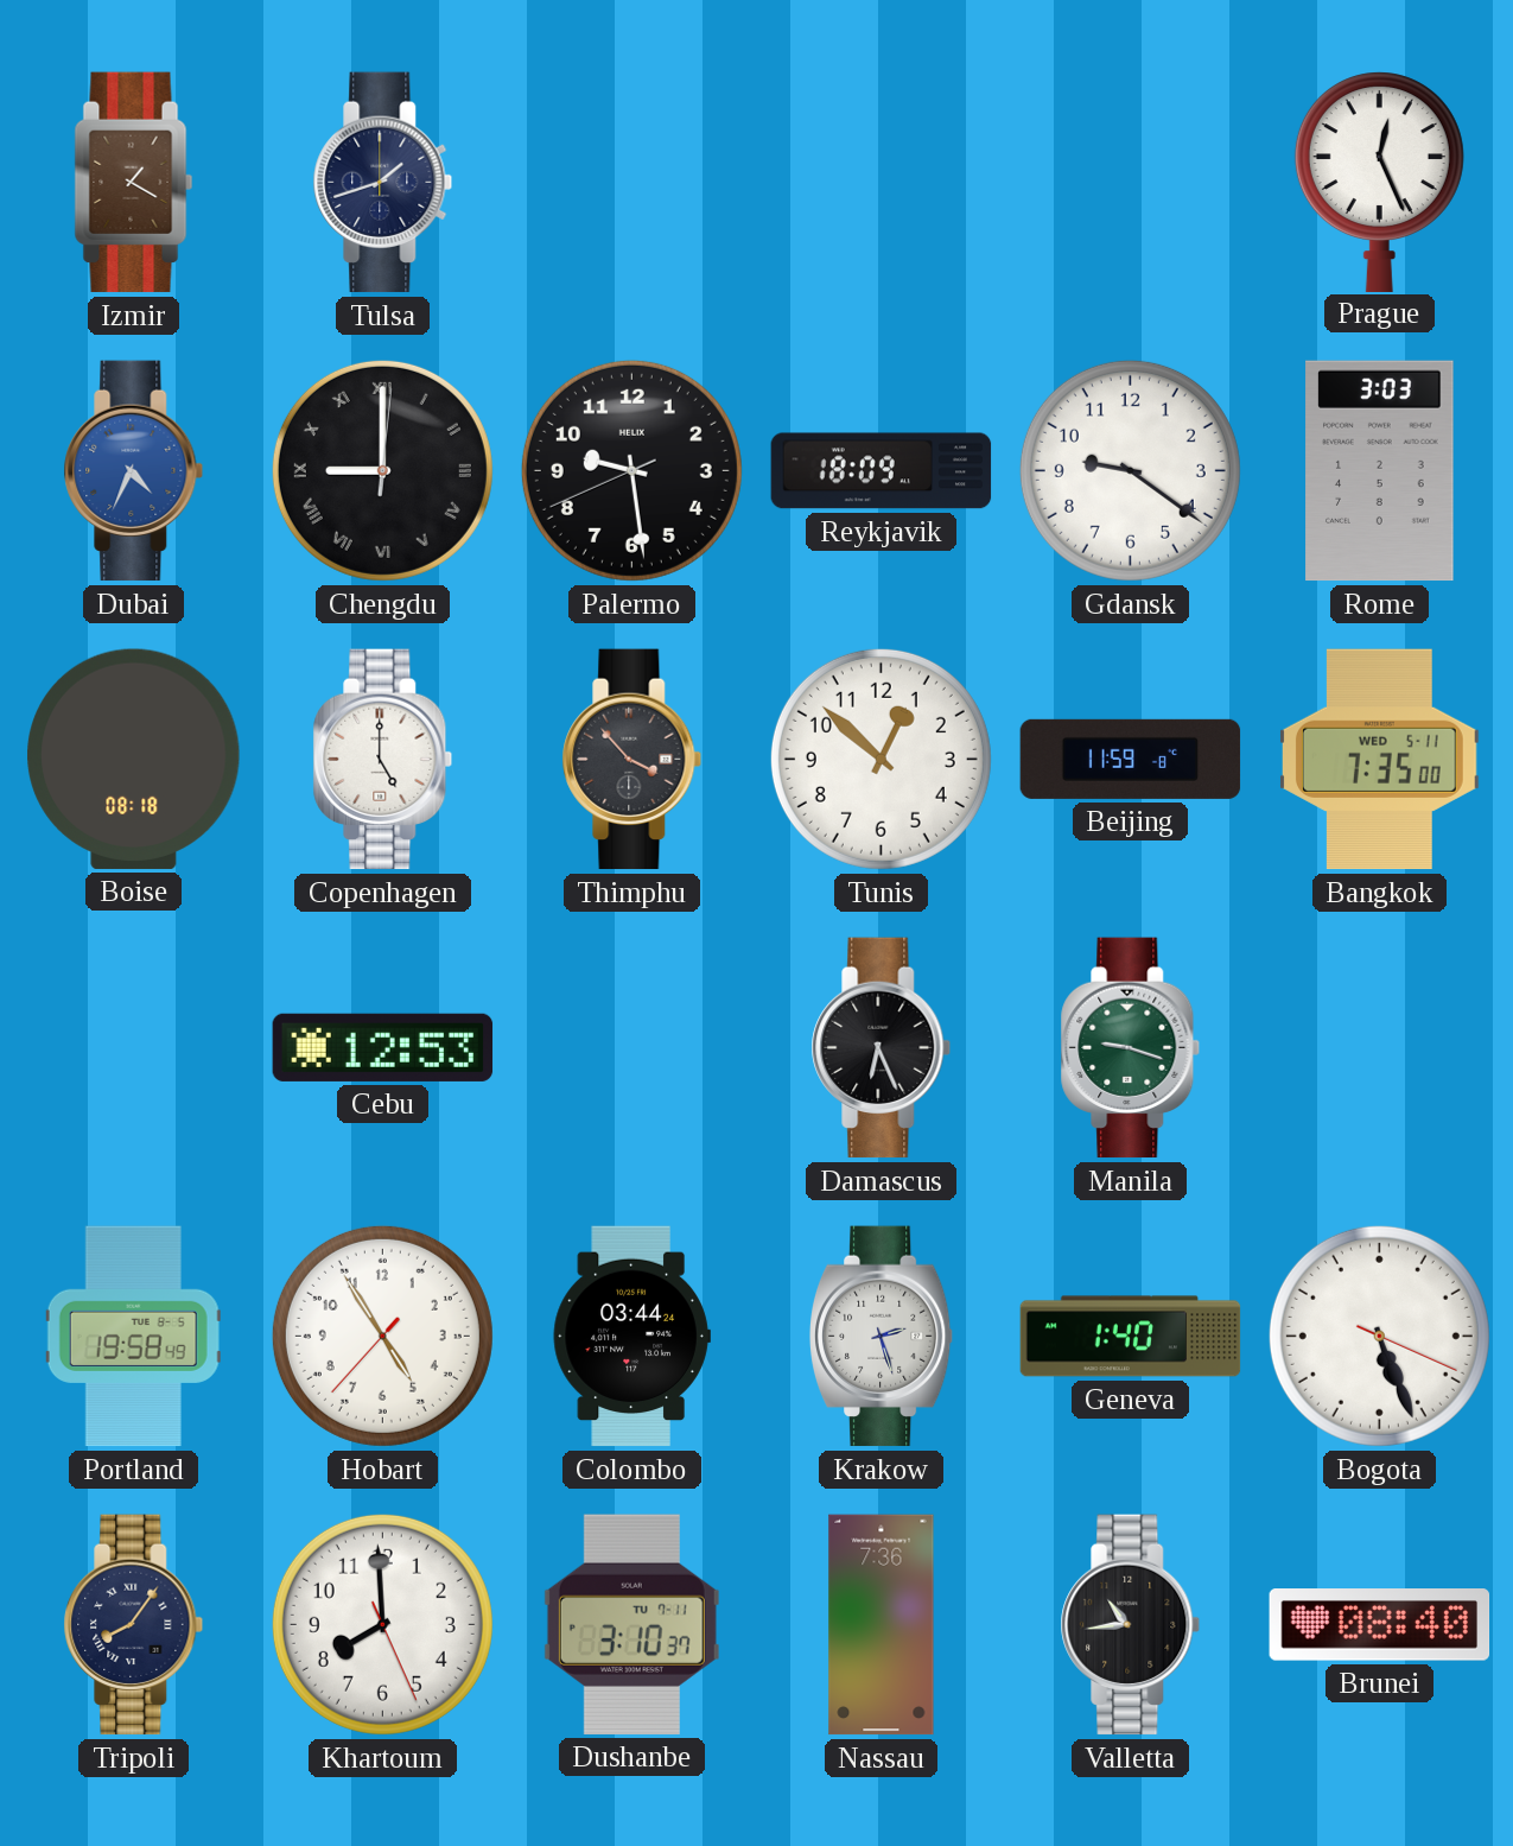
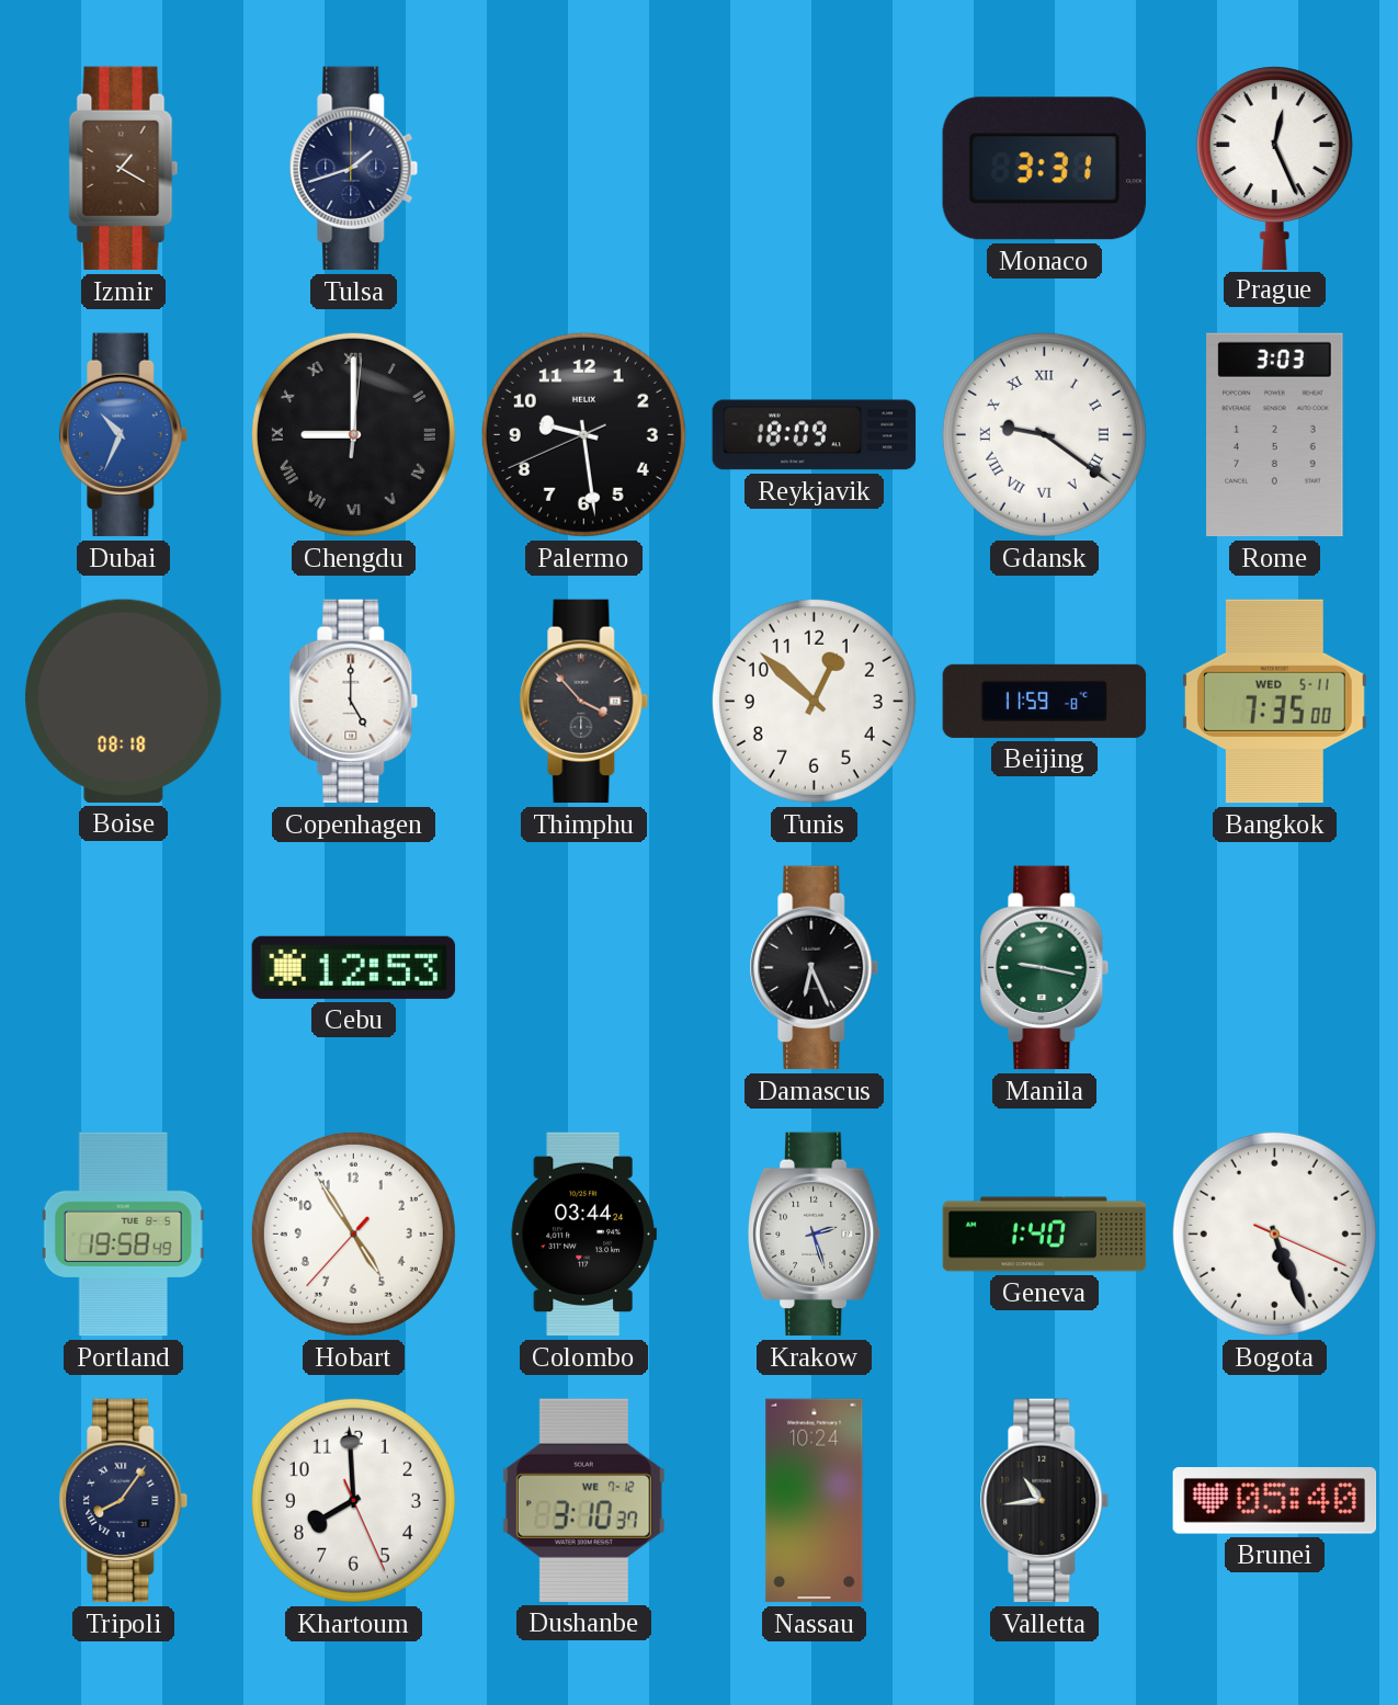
Monaco: none -> 3:31
Dubai: 4:34 -> 10:34
Gdansk numerals: Arabic -> Roman
Manila: 9:18 -> 9:17
Dushanbe date: TU 7-11 -> WE 7-12
Nassau: 7:36 -> 10:24
Brunei: 08:40 -> 05:40
